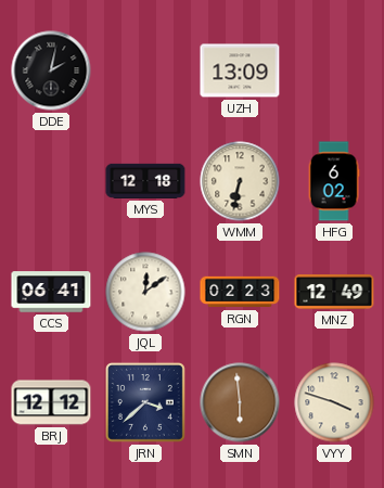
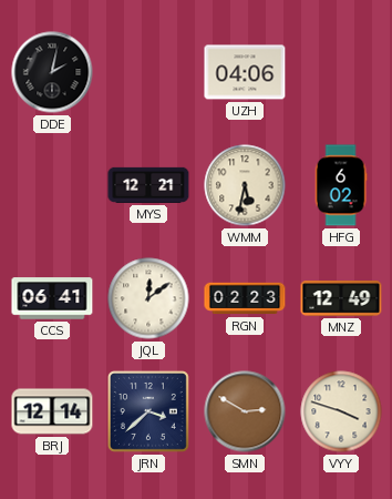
UZH: 13:09 -> 04:06
MYS: 12:18 -> 12:21
WMM: 6:32 -> 5:32
BRJ: 12:12 -> 12:14
SMN: 5:59 -> 2:50
